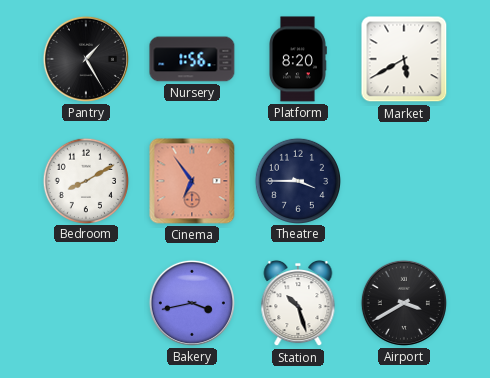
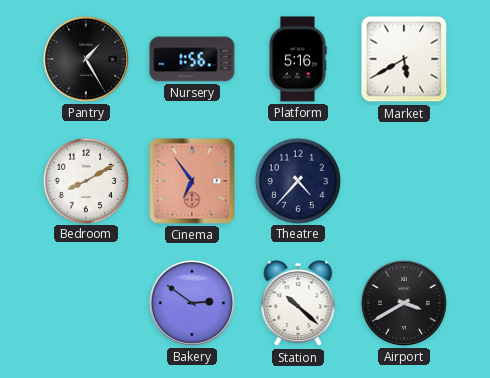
Platform: 8:20 -> 5:16
Theatre: 3:45 -> 4:37
Bakery: 3:43 -> 2:51
Station: 10:27 -> 10:22
